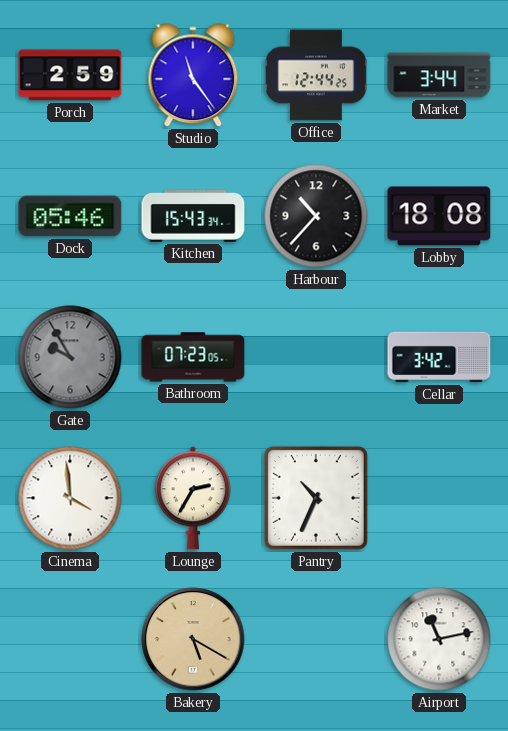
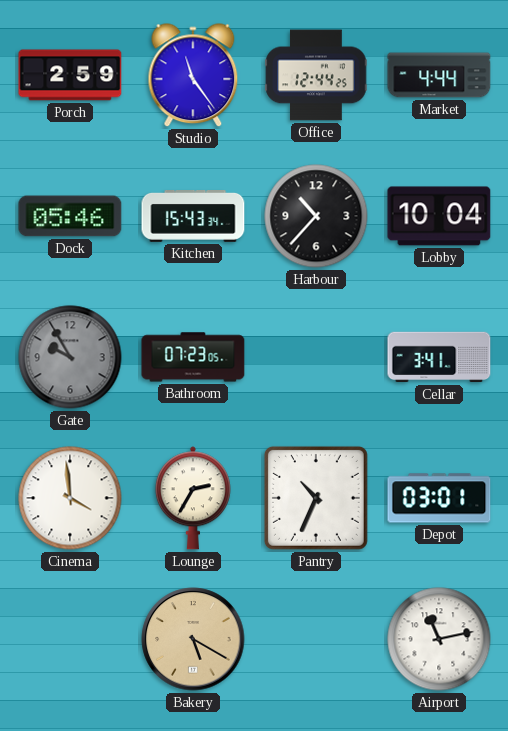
Market: 3:44 -> 4:44
Lobby: 18:08 -> 10:04
Cellar: 3:42 -> 3:41
Depot: none -> 03:01
